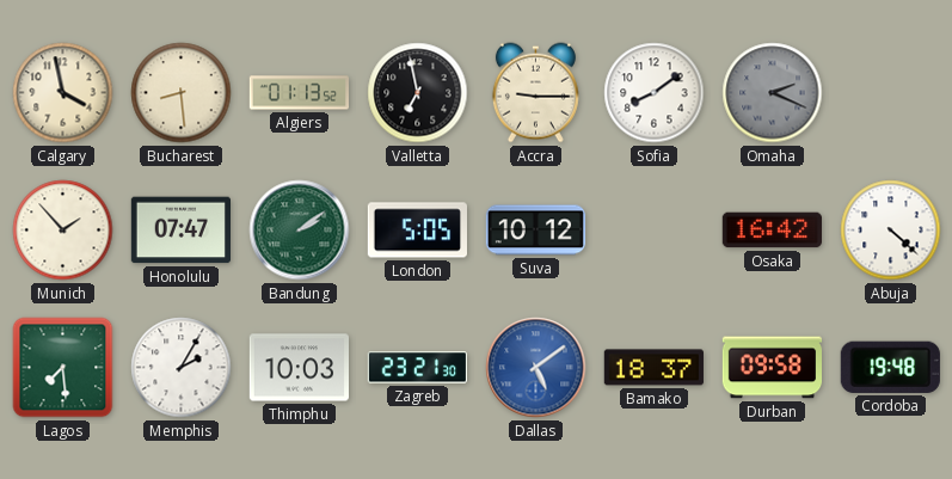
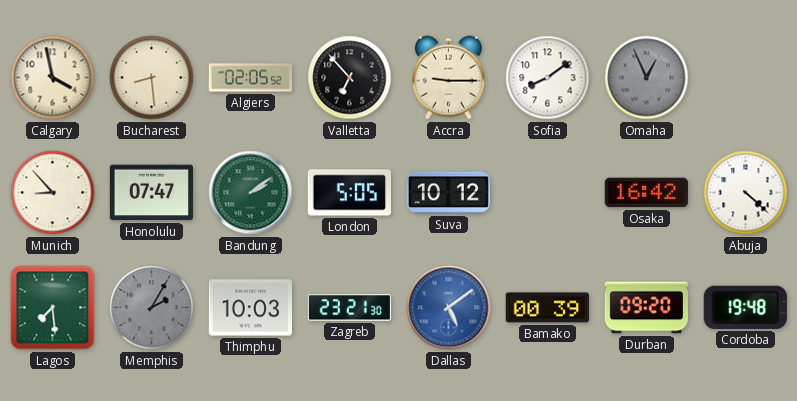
Algiers: 01:13 -> 02:05
Valletta: 6:58 -> 6:53
Omaha: 2:19 -> 12:56
Munich: 1:53 -> 8:53
Memphis dial: white -> grey
Bamako: 18:37 -> 00:39
Durban: 09:58 -> 09:20
